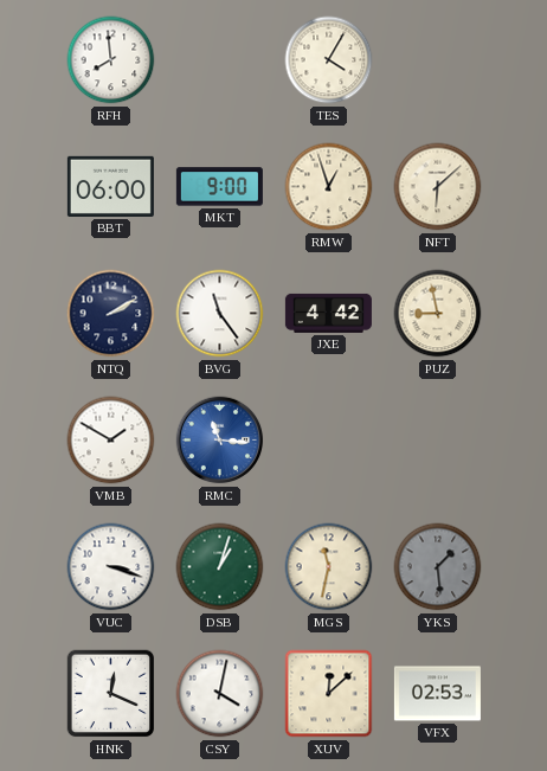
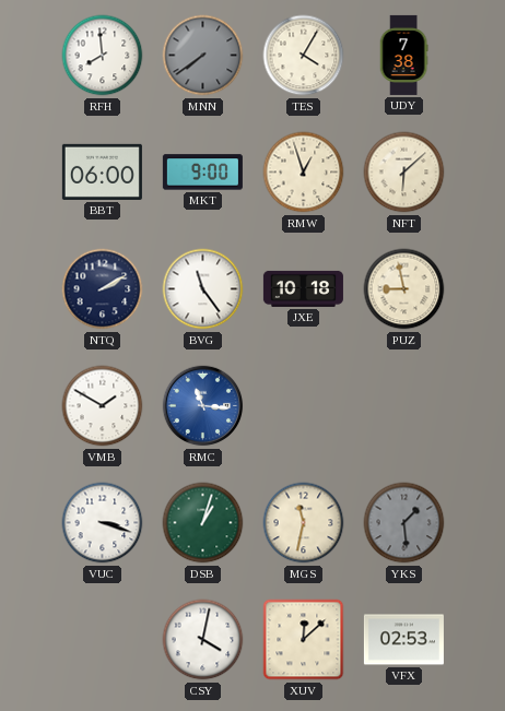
MNN: none -> 7:39
UDY: none -> 7:38
JXE: 4:42 -> 10:18
HNK: 12:19 -> none
